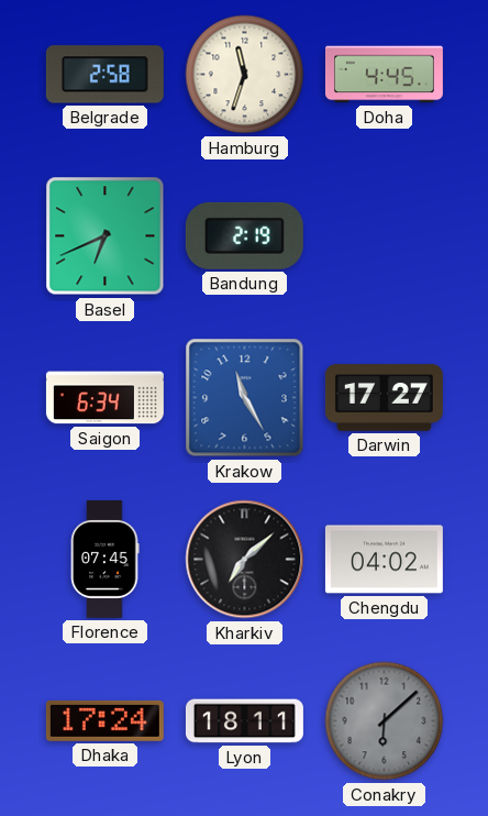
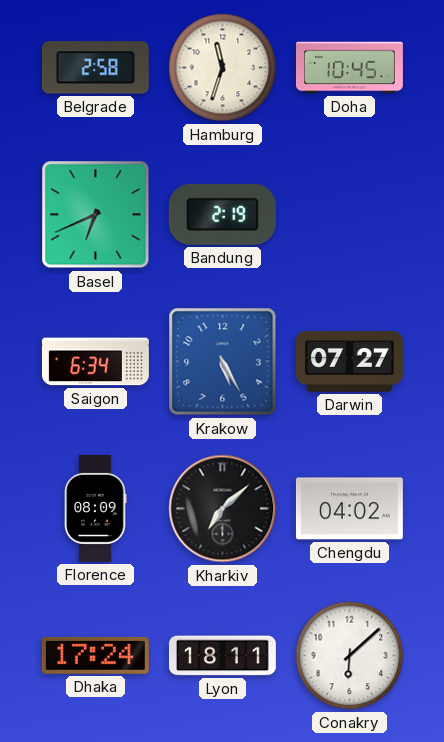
Doha: 4:45 -> 10:45
Krakow: 11:25 -> 5:25
Darwin: 17:27 -> 07:27
Florence: 07:45 -> 08:09
Conakry dial: grey -> white
